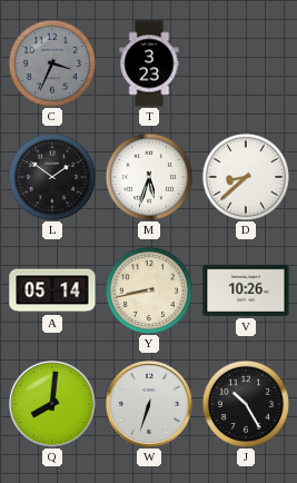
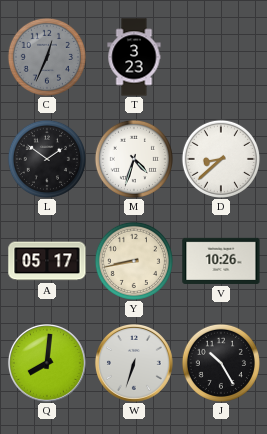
C: 3:34 -> 12:34
M: 5:33 -> 4:33
A: 05:14 -> 05:17
